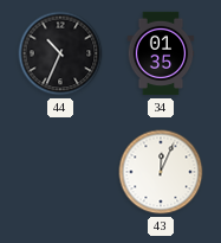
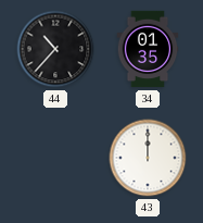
44: 10:34 -> 10:37
43: 12:04 -> 12:00
